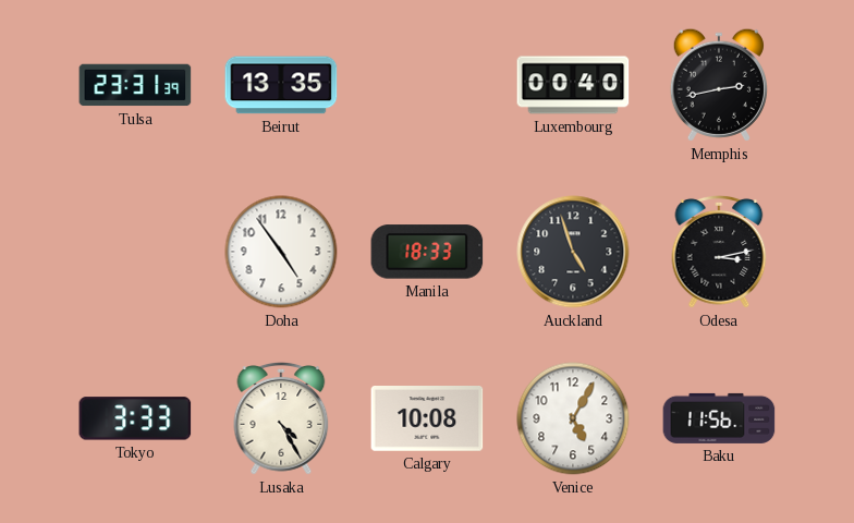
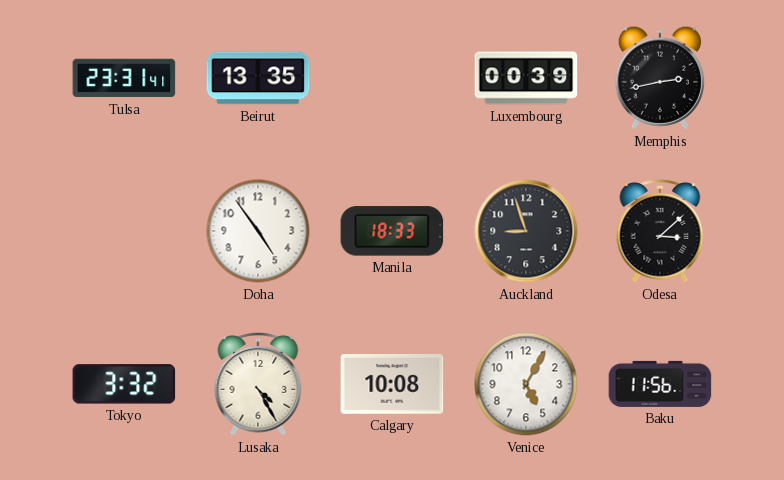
Tulsa: 23:31:39 -> 23:31:41
Luxembourg: 00:40 -> 00:39
Auckland: 4:57 -> 8:57
Odesa: 3:13 -> 3:08
Tokyo: 3:33 -> 3:32
